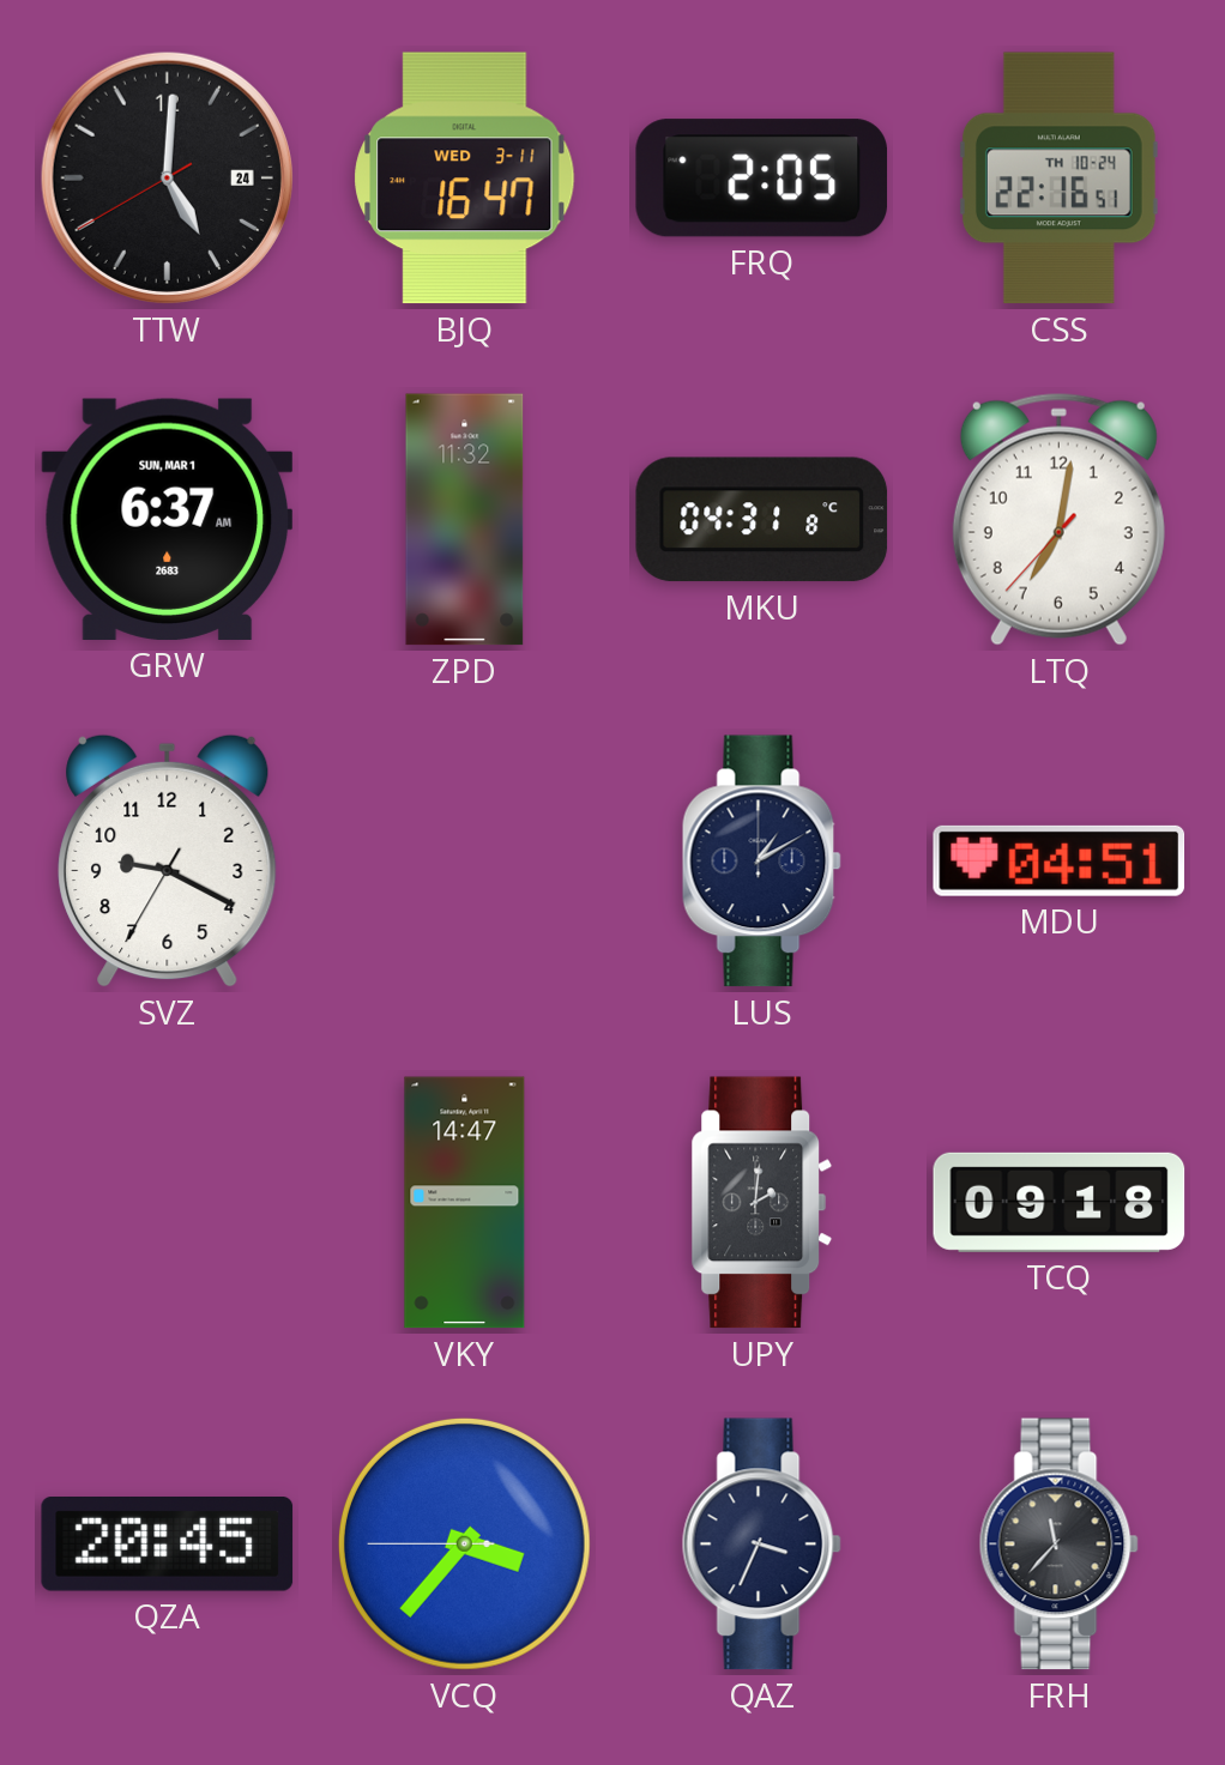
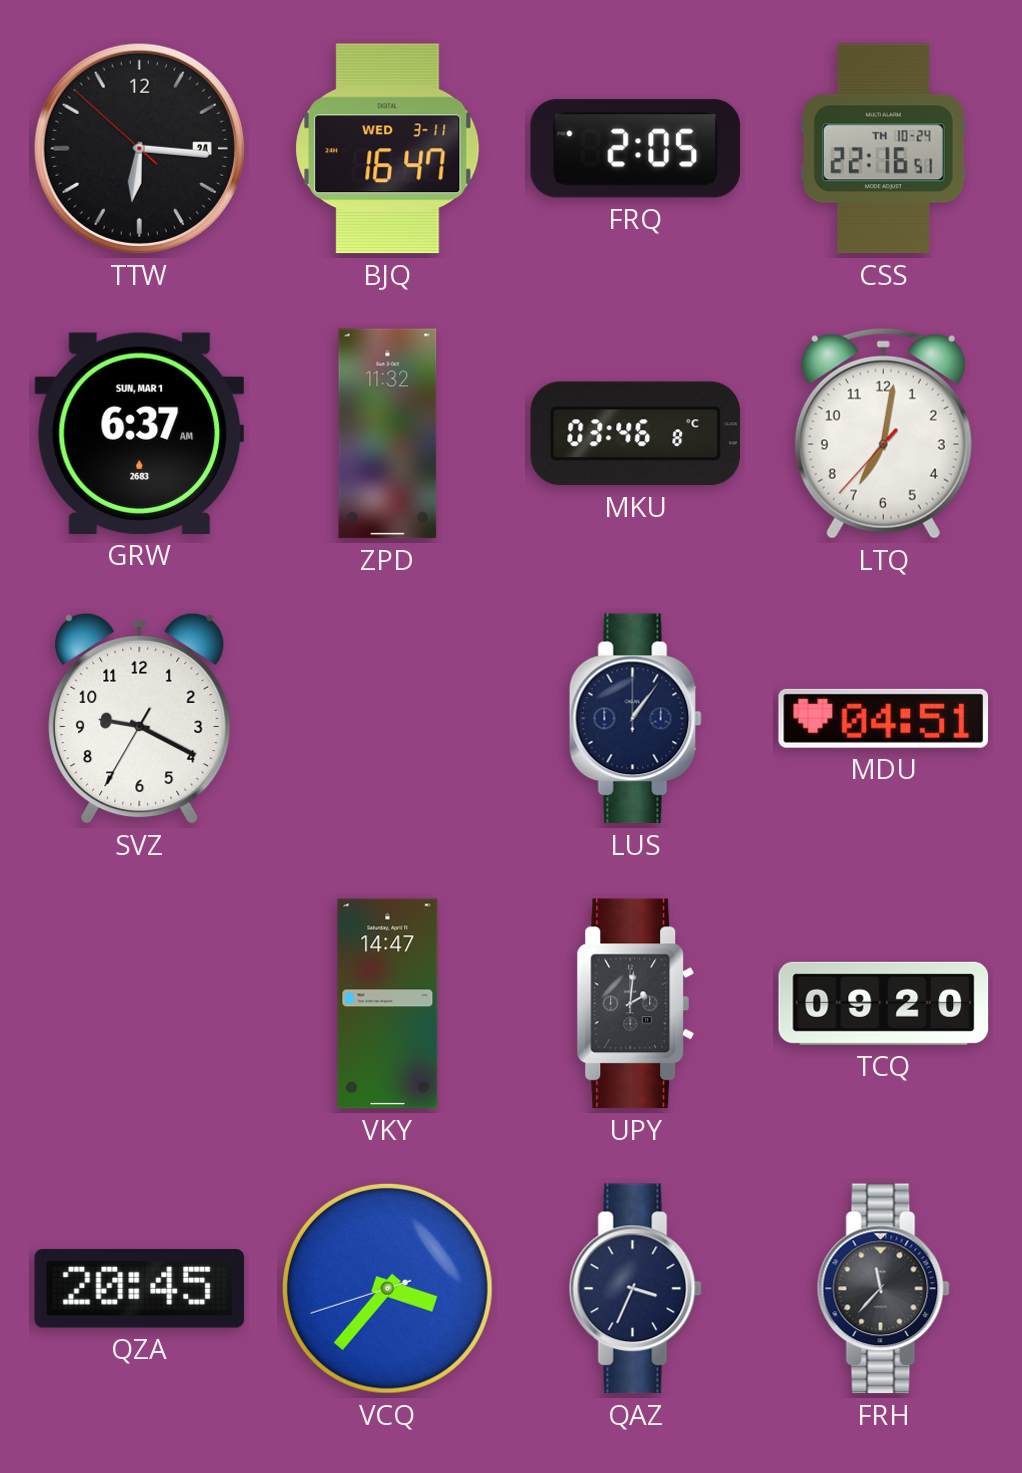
TTW: 5:00 -> 6:15
MKU: 04:31 -> 03:46
LUS: 1:10 -> 1:06
TCQ: 09:18 -> 09:20
VCQ: 3:36:45 -> 3:36:42
